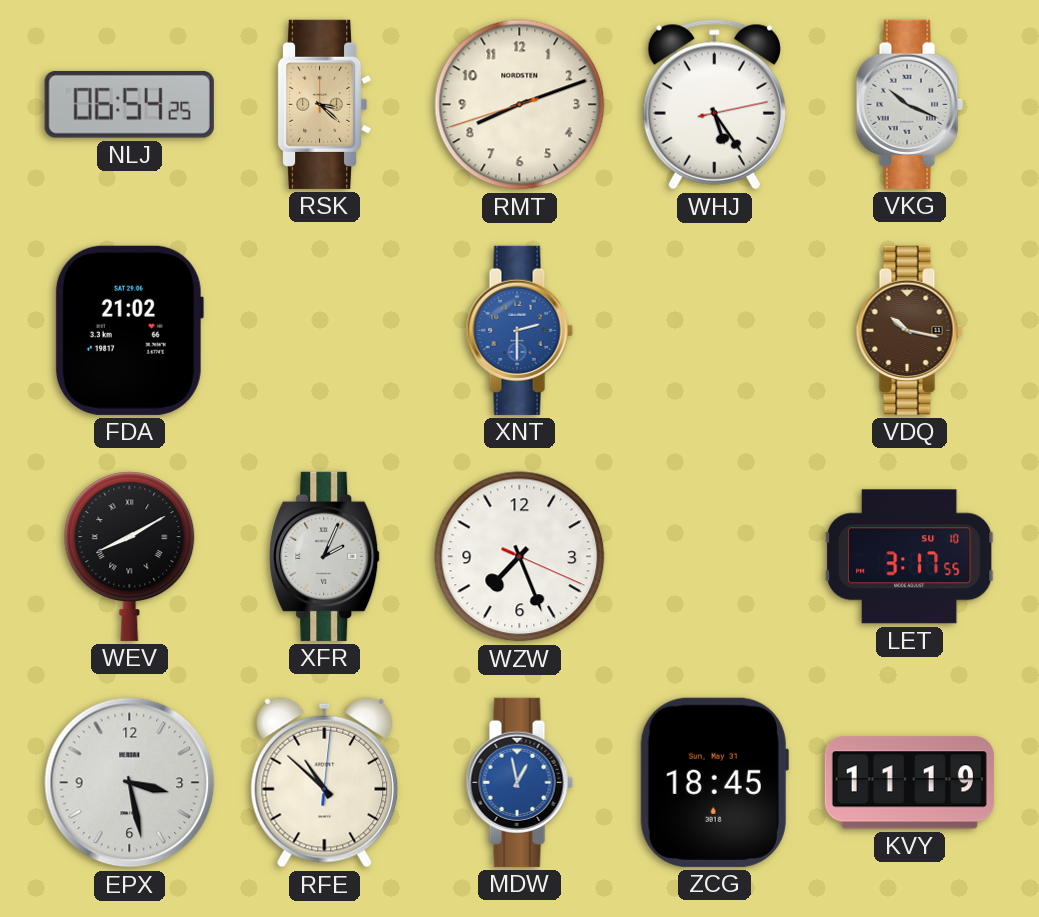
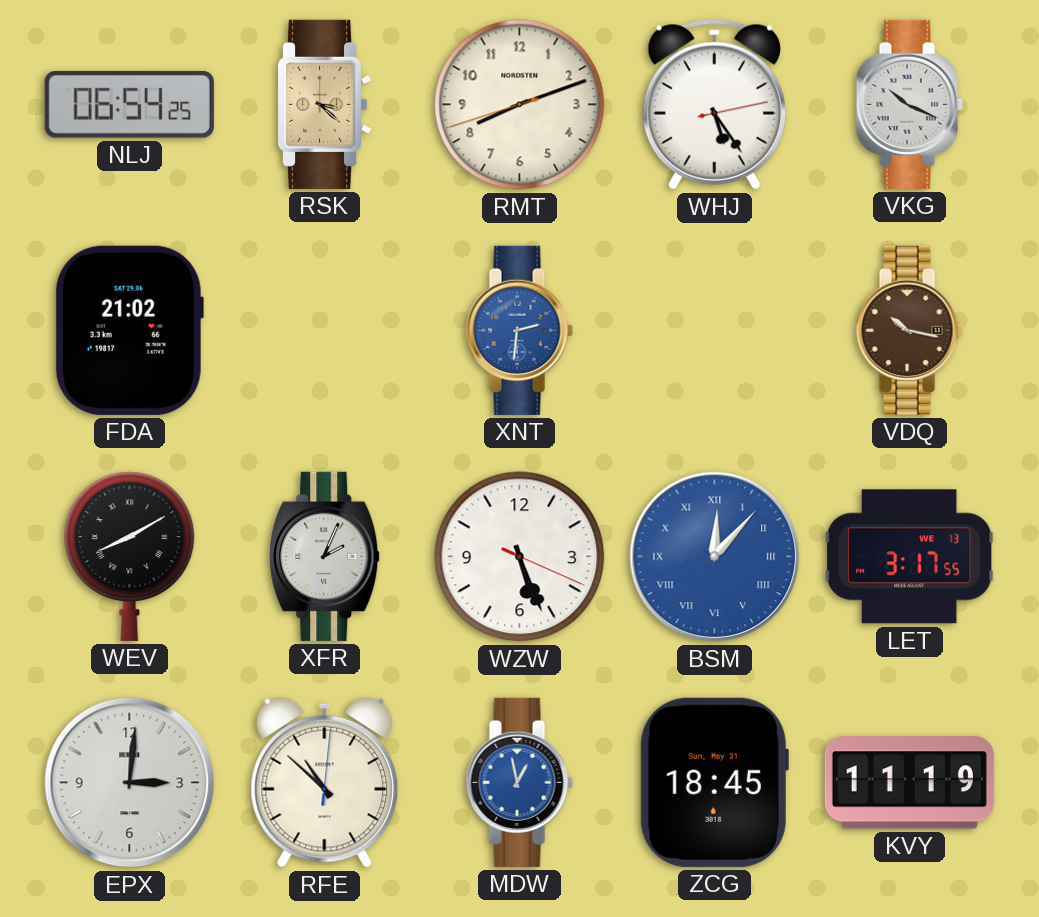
XNT: 2:30 -> 2:31
WZW: 7:26 -> 5:26
BSM: none -> 12:07
LET date: SU 10 -> WE 13
EPX: 3:28 -> 3:01
